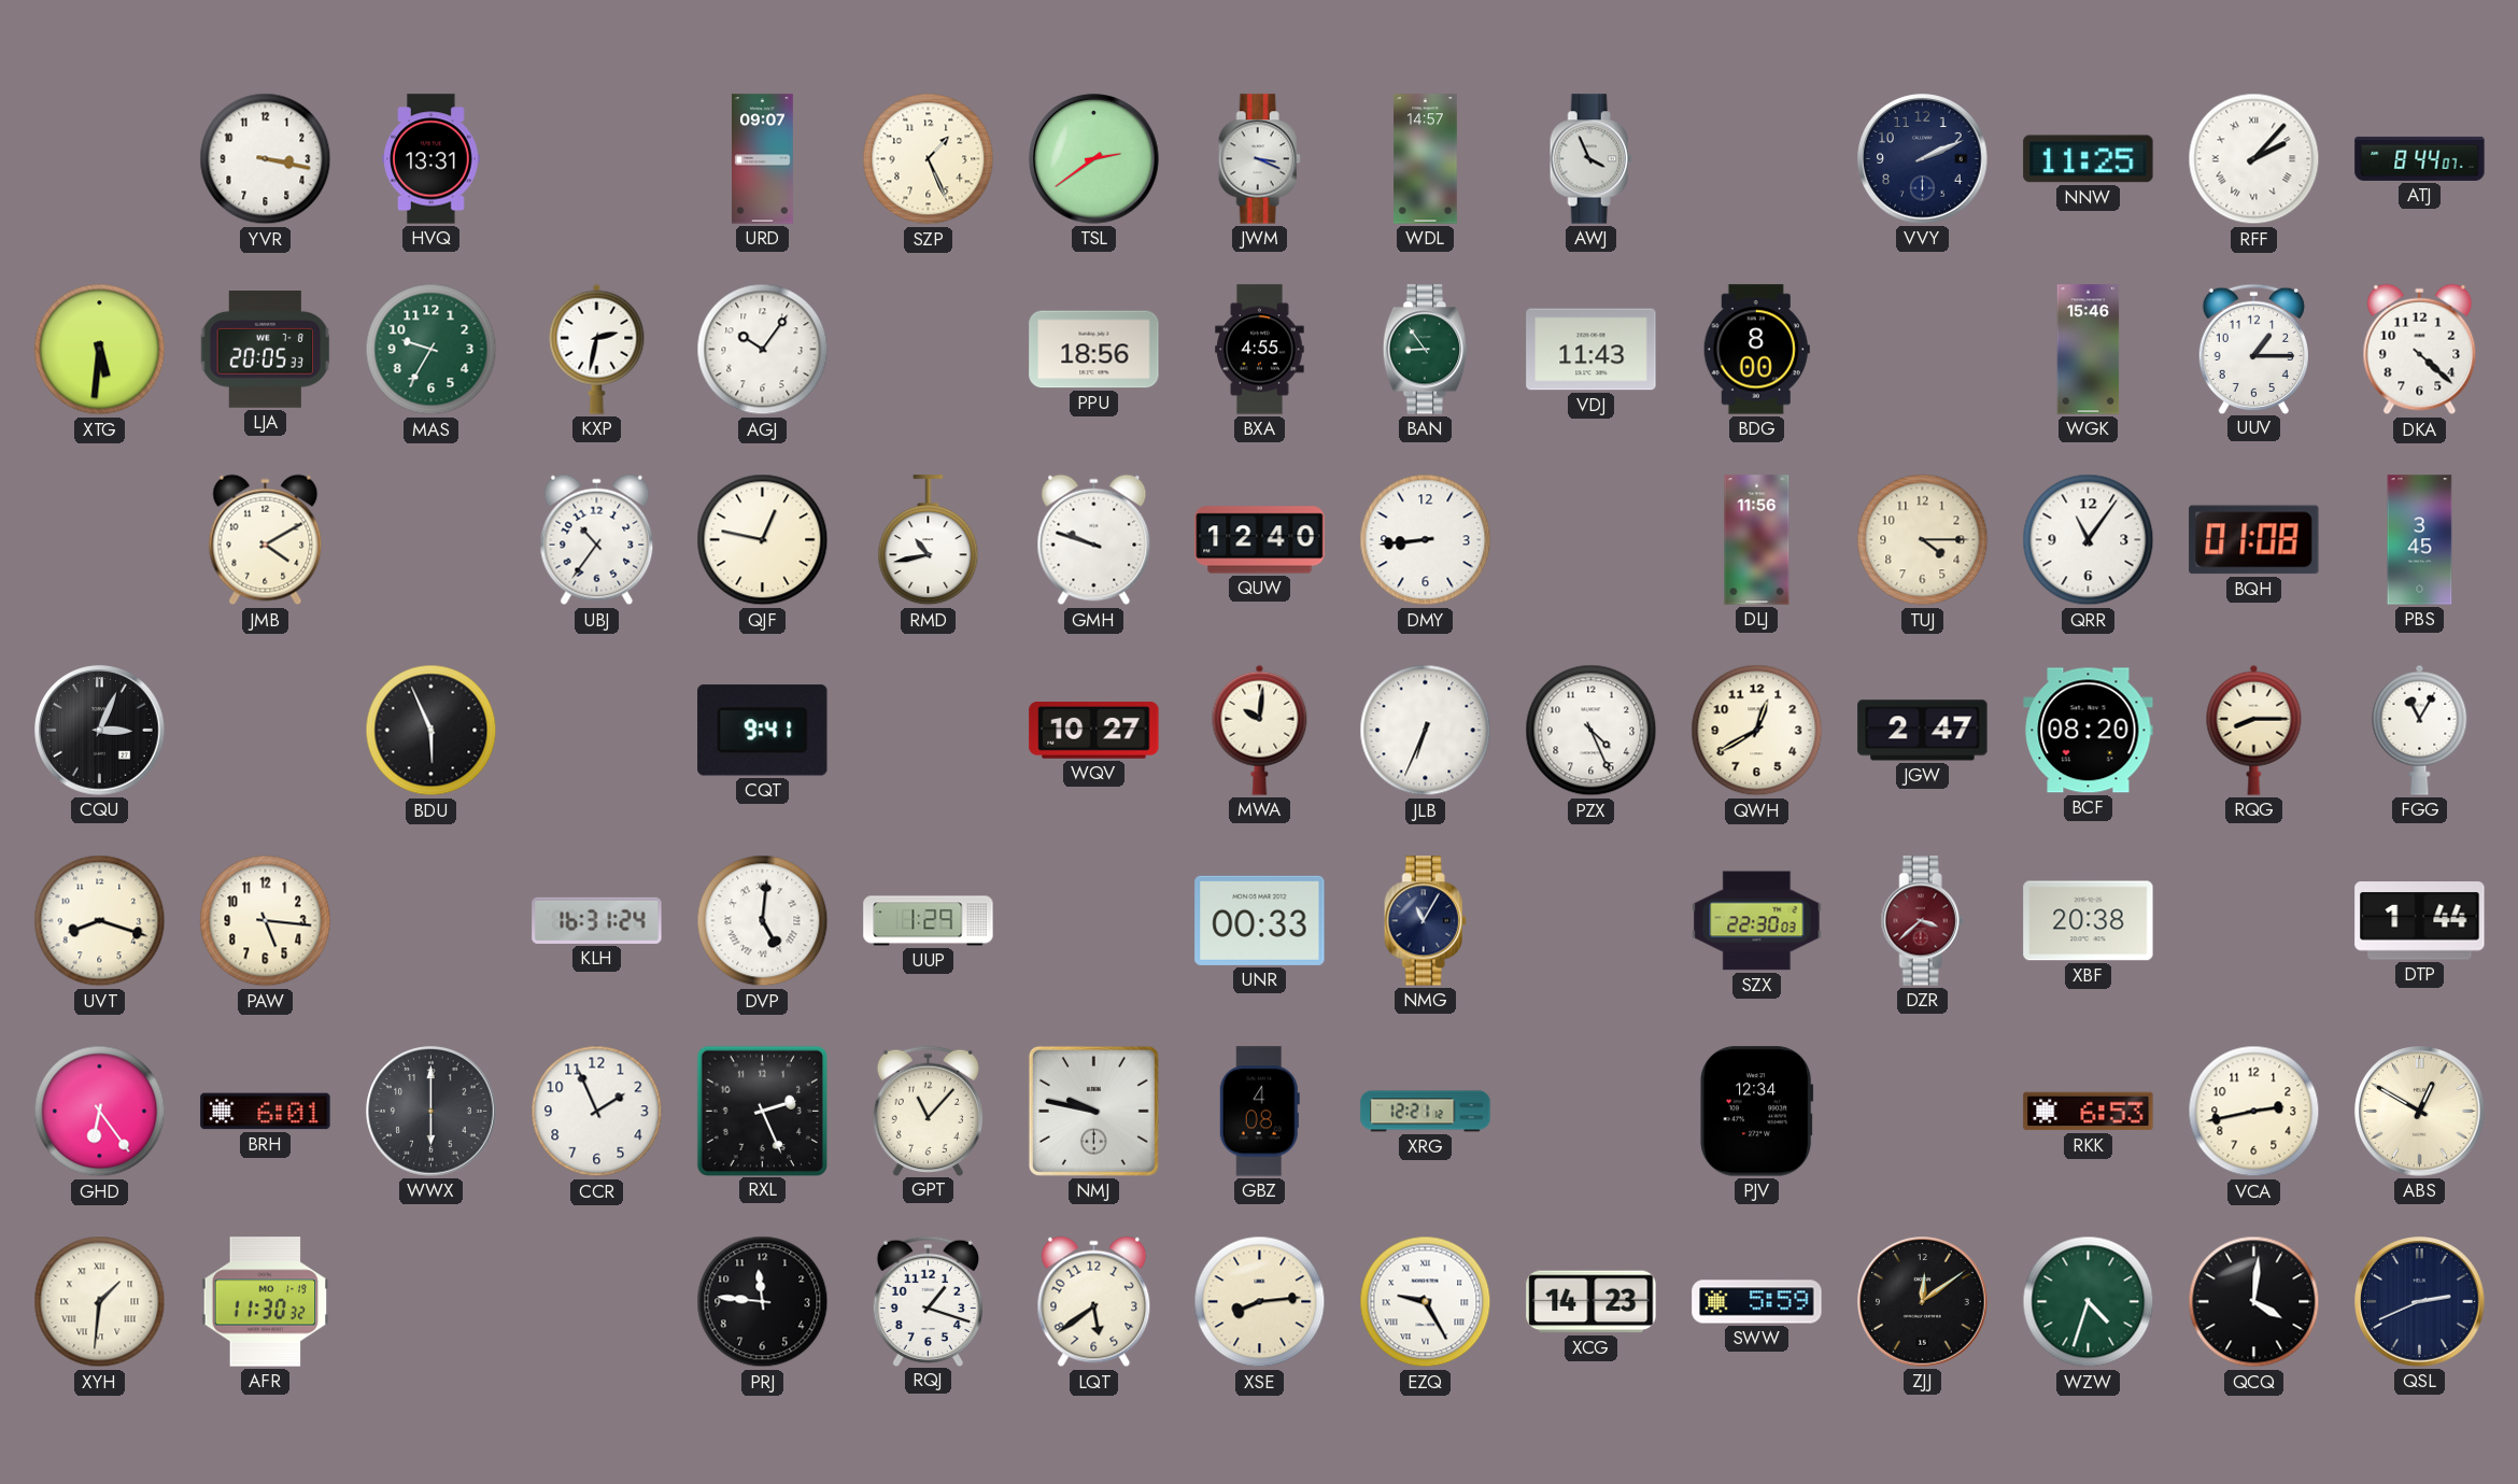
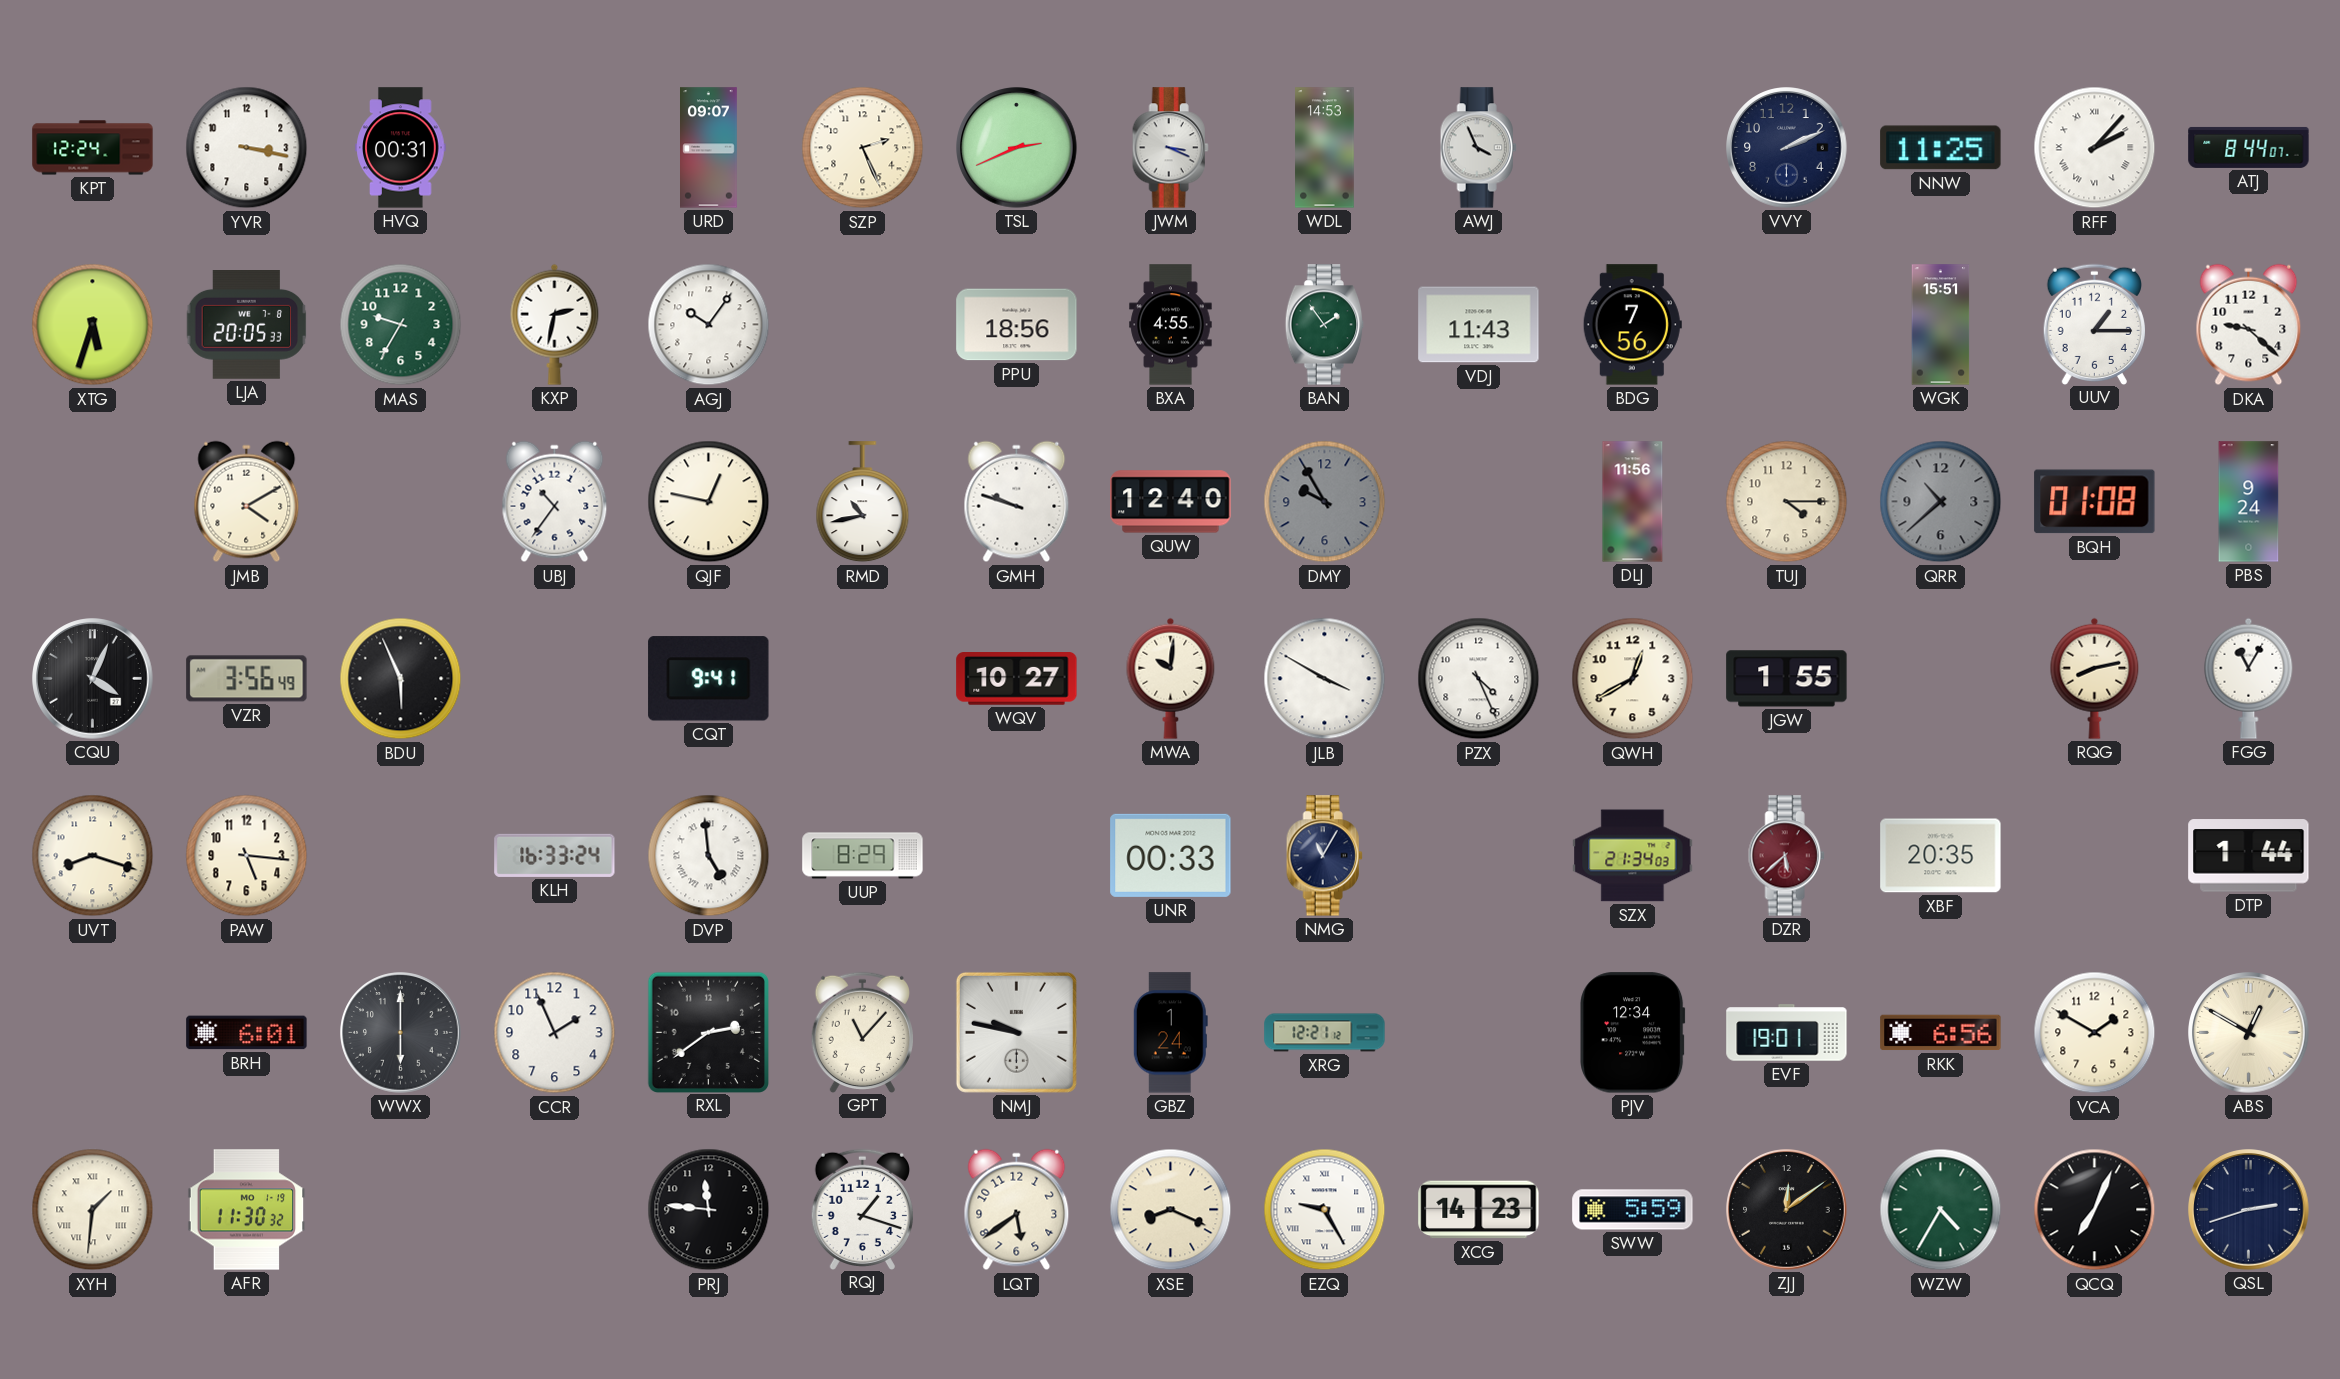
KPT: none -> 12:24
HVQ: 13:31 -> 00:31
SZP: 1:26 -> 2:26
TSL: 2:39 -> 2:41
WDL: 14:57 -> 14:53
XTG: 5:31 -> 5:33
BAN: 8:54 -> 1:54
BDG: 8:00 -> 7:56
WGK: 15:46 -> 15:51
DKA: 4:22 -> 9:22
DMY: 8:44 -> 9:55
DMY dial: white -> grey
QRR: 11:06 -> 10:38
QRR dial: white -> grey
PBS: 3:45 -> 9:24
CQU: 3:04 -> 4:04
VZR: none -> 3:56
JLB: 6:34 -> 3:50
JGW: 2:47 -> 1:55
BCF: 08:20 -> none
RQG: 8:15 -> 8:13
KLH: 16:31 -> 16:33
DVP: 5:01 -> 4:59
UUP: 1:29 -> 8:29
SZX: 22:30 -> 21:34
DZR: 3:38 -> 5:38
XBF: 20:38 -> 20:35
GHD: 6:24 -> none
RXL: 2:26 -> 2:39
GBZ: 4:08 -> 1:24
EVF: none -> 19:01
RKK: 6:53 -> 6:56
VCA: 2:43 -> 1:50
XSE: 8:14 -> 8:19
WZW: 4:33 -> 4:35
QCQ: 4:01 -> 7:04
QSL: 2:41 -> 2:42
